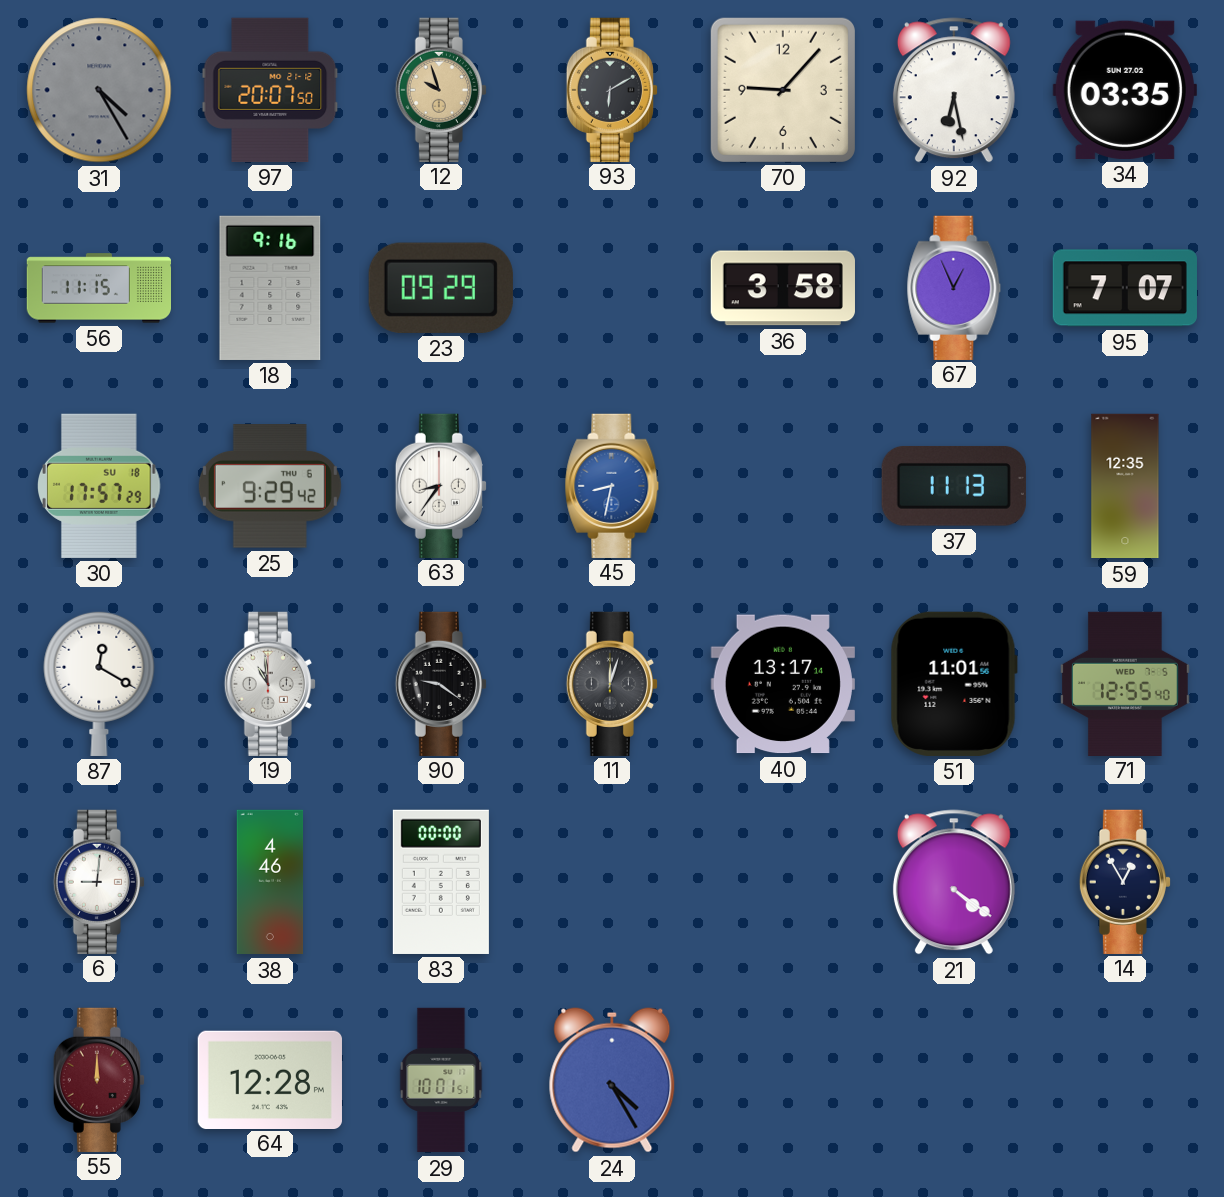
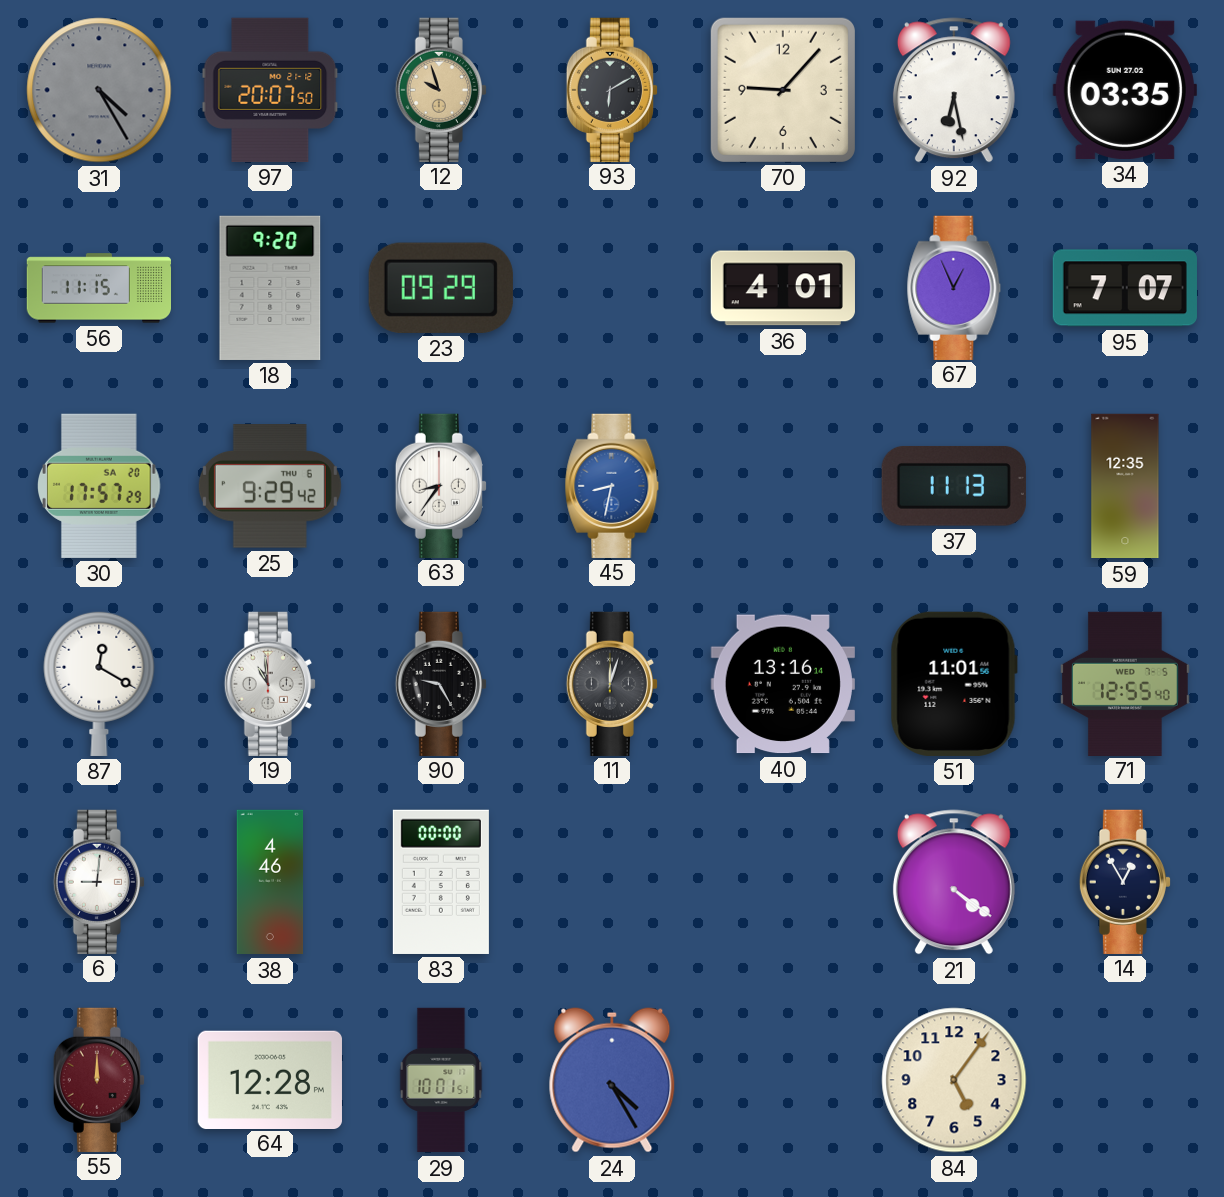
18: 9:16 -> 9:20
36: 3:58 -> 4:01
30 date: SU 18 -> SA 20
90: 9:21 -> 9:25
40: 13:17 -> 13:16
84: none -> 5:06
